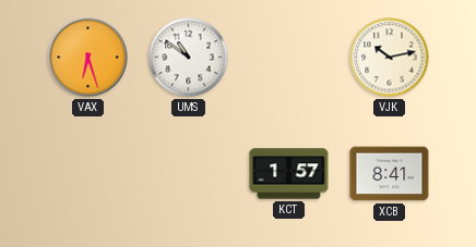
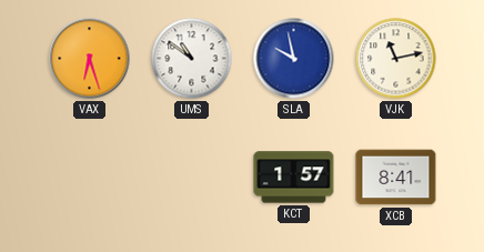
SLA: none -> 9:58
VJK: 10:13 -> 11:13
